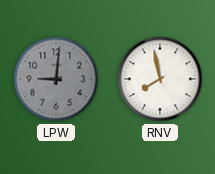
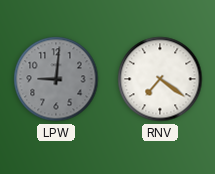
RNV: 7:58 -> 7:21
